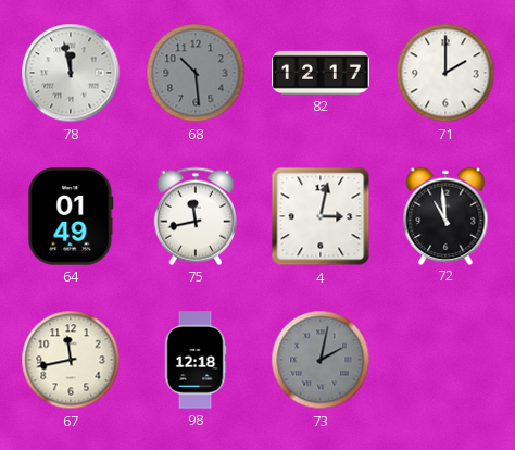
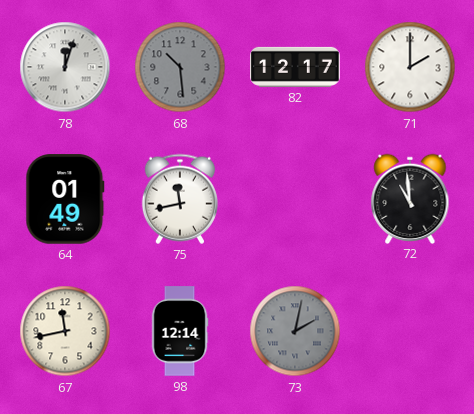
78: 11:58 -> 12:03
4: 3:02 -> none
98: 12:18 -> 12:14
